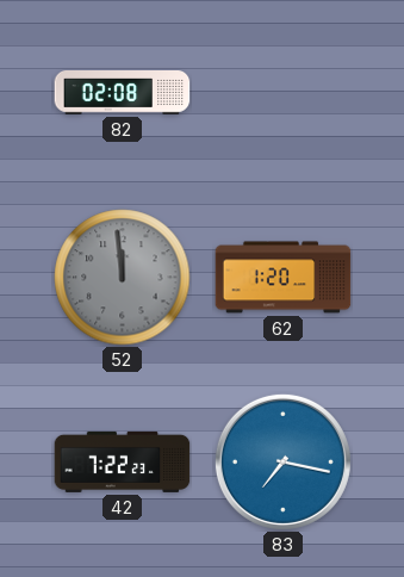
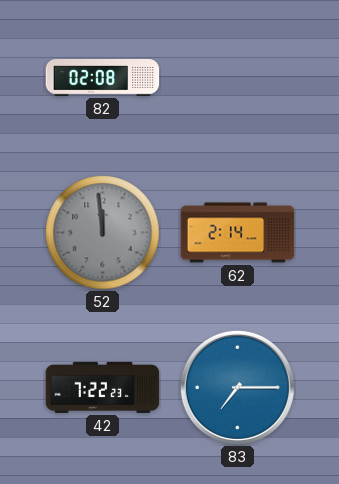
62: 1:20 -> 2:14
83: 7:17 -> 7:15
